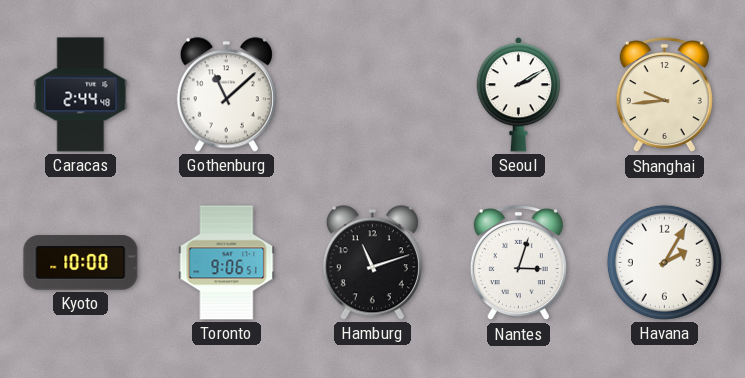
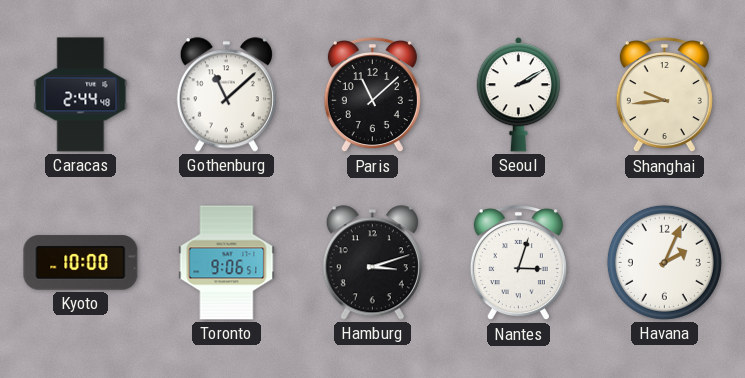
Paris: none -> 11:08
Hamburg: 11:12 -> 3:12
Havana: 2:05 -> 2:04
